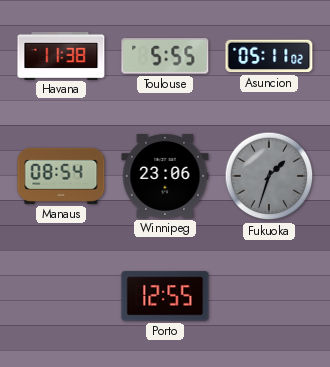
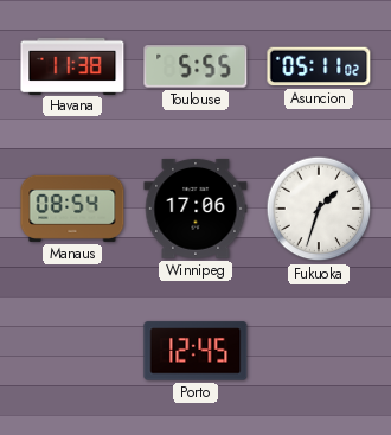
Winnipeg: 23:06 -> 17:06
Fukuoka dial: grey -> white
Porto: 12:55 -> 12:45
